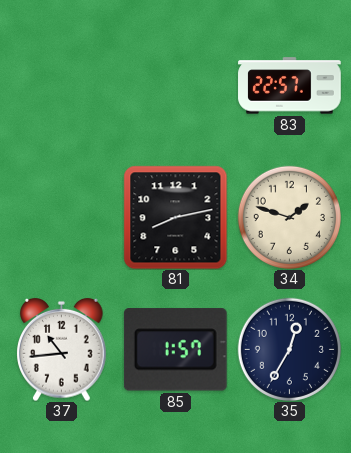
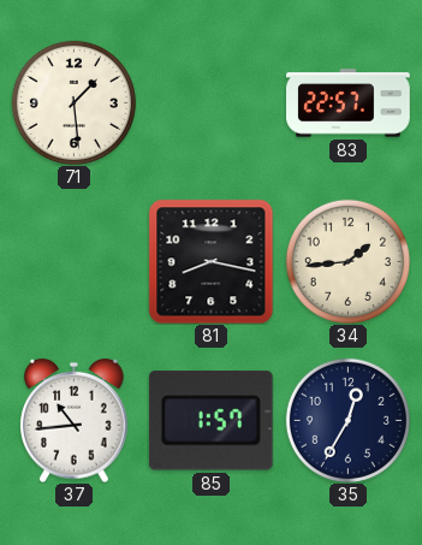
71: none -> 1:29
81: 8:13 -> 8:17
34: 1:48 -> 1:44
